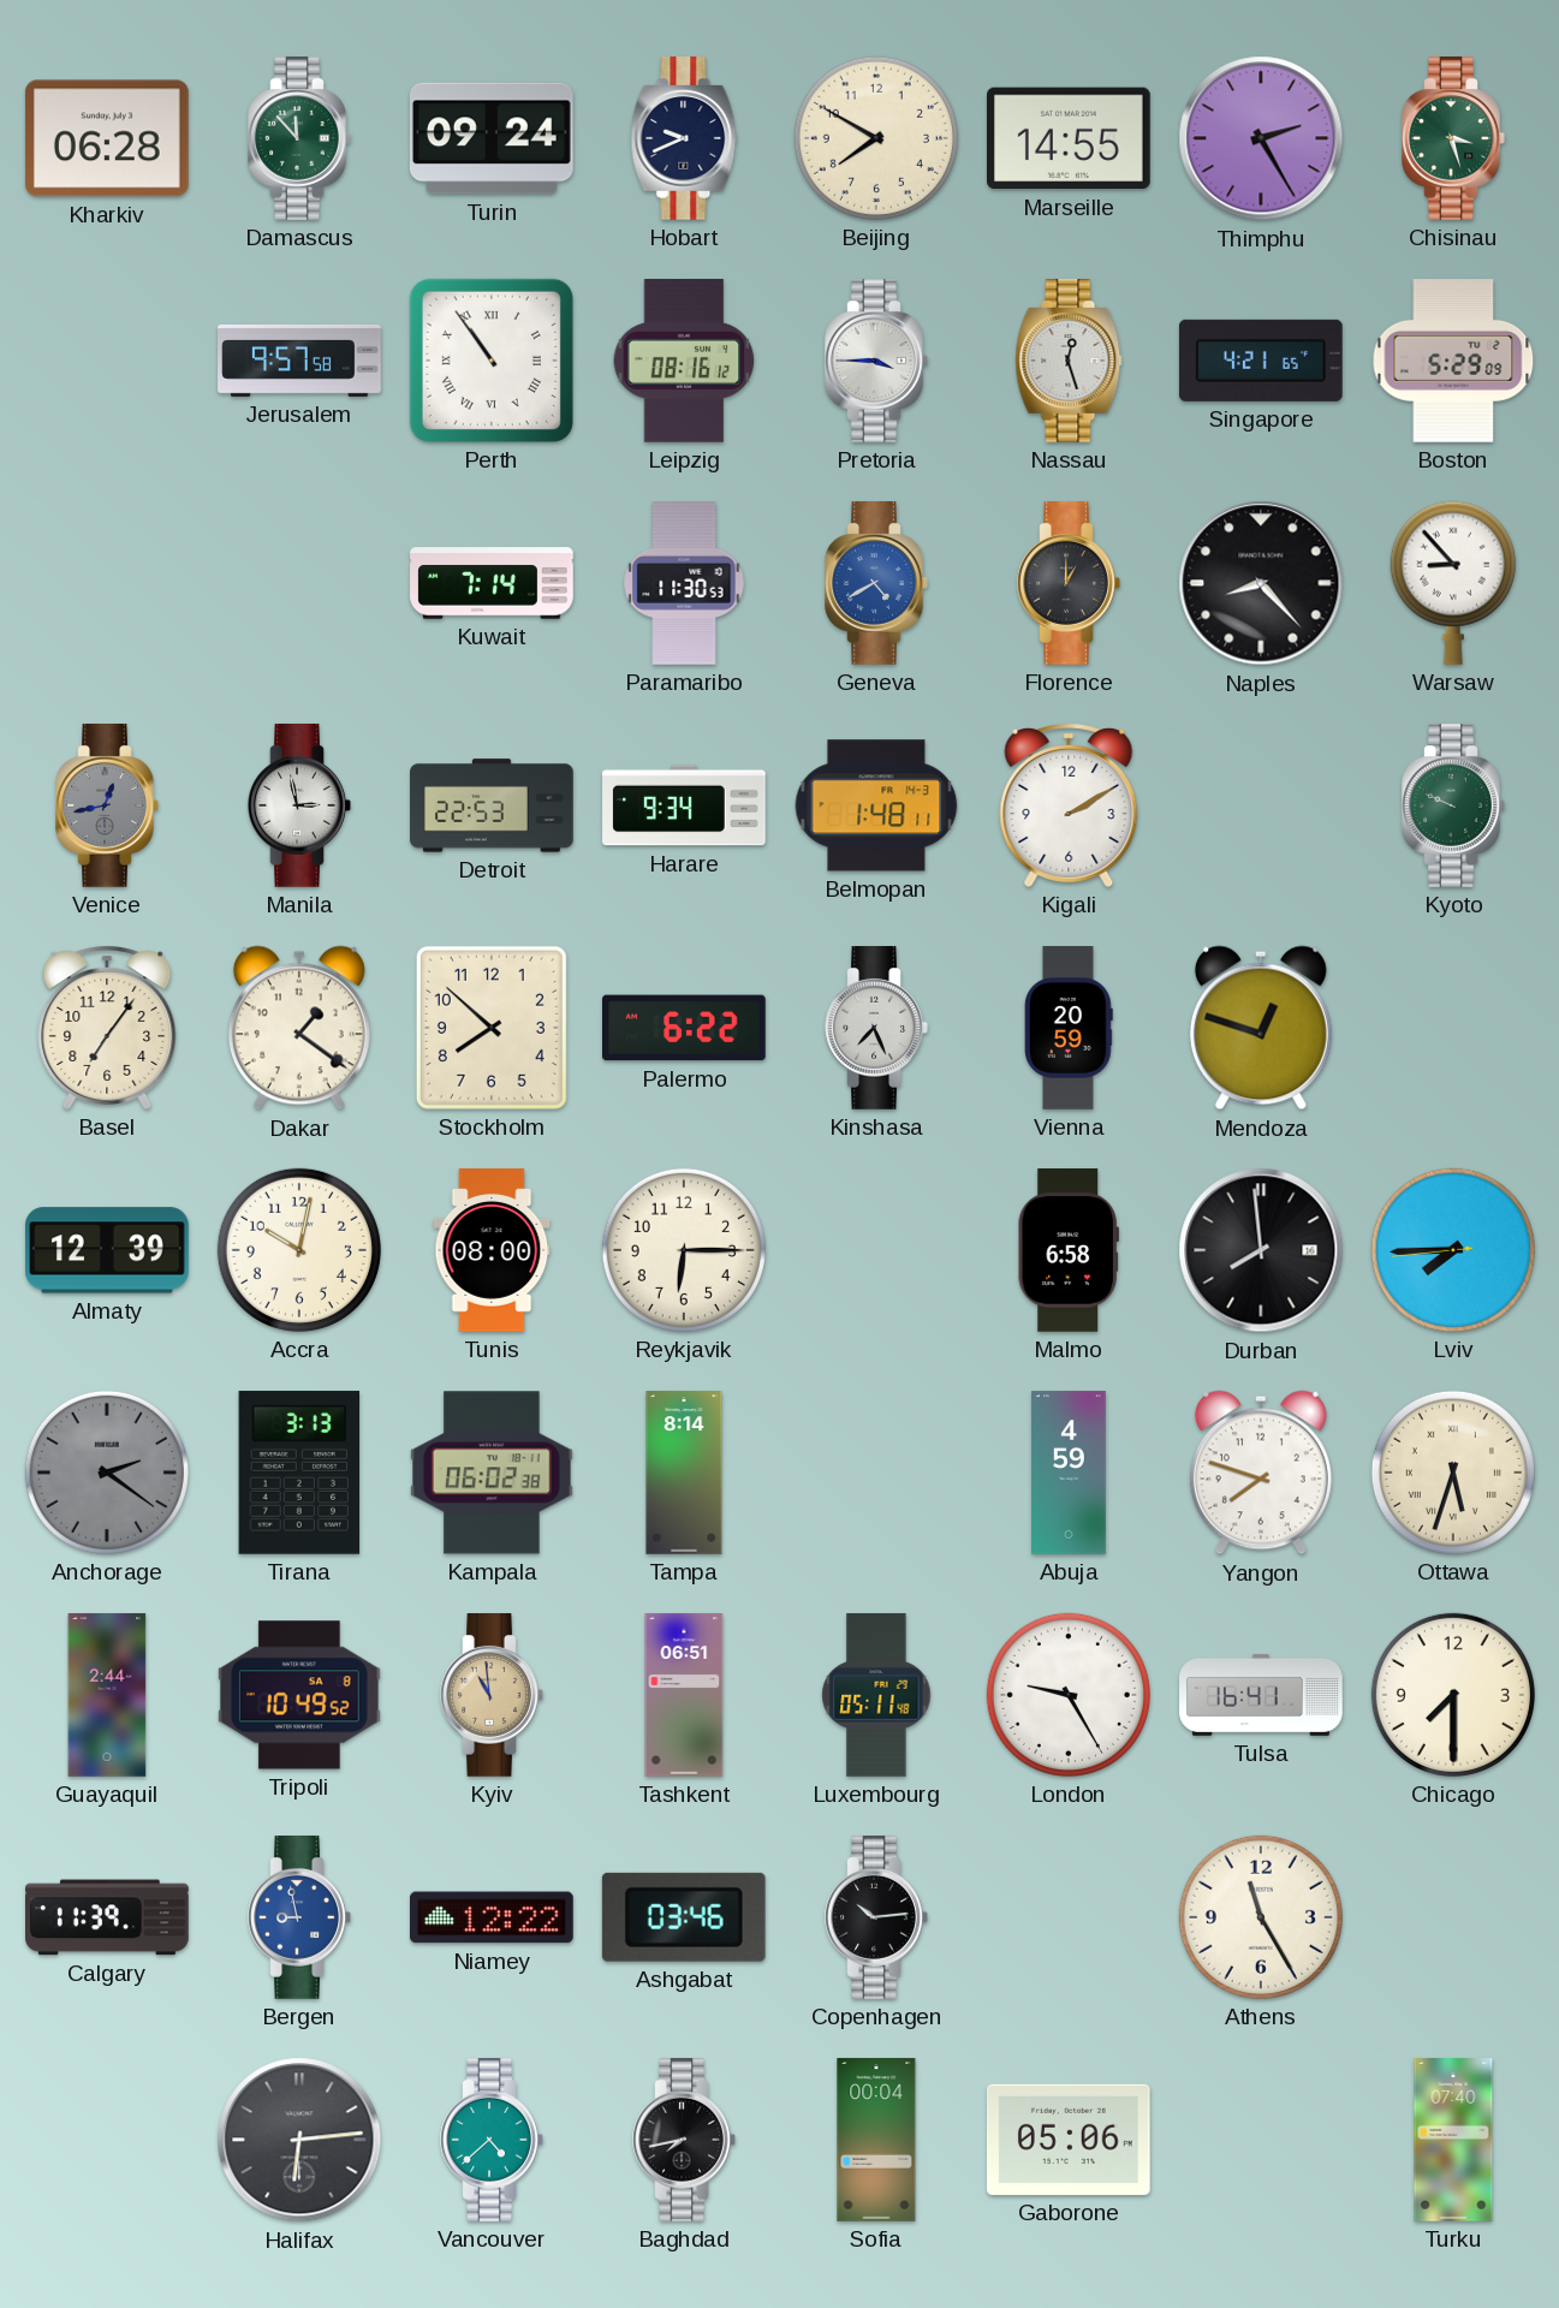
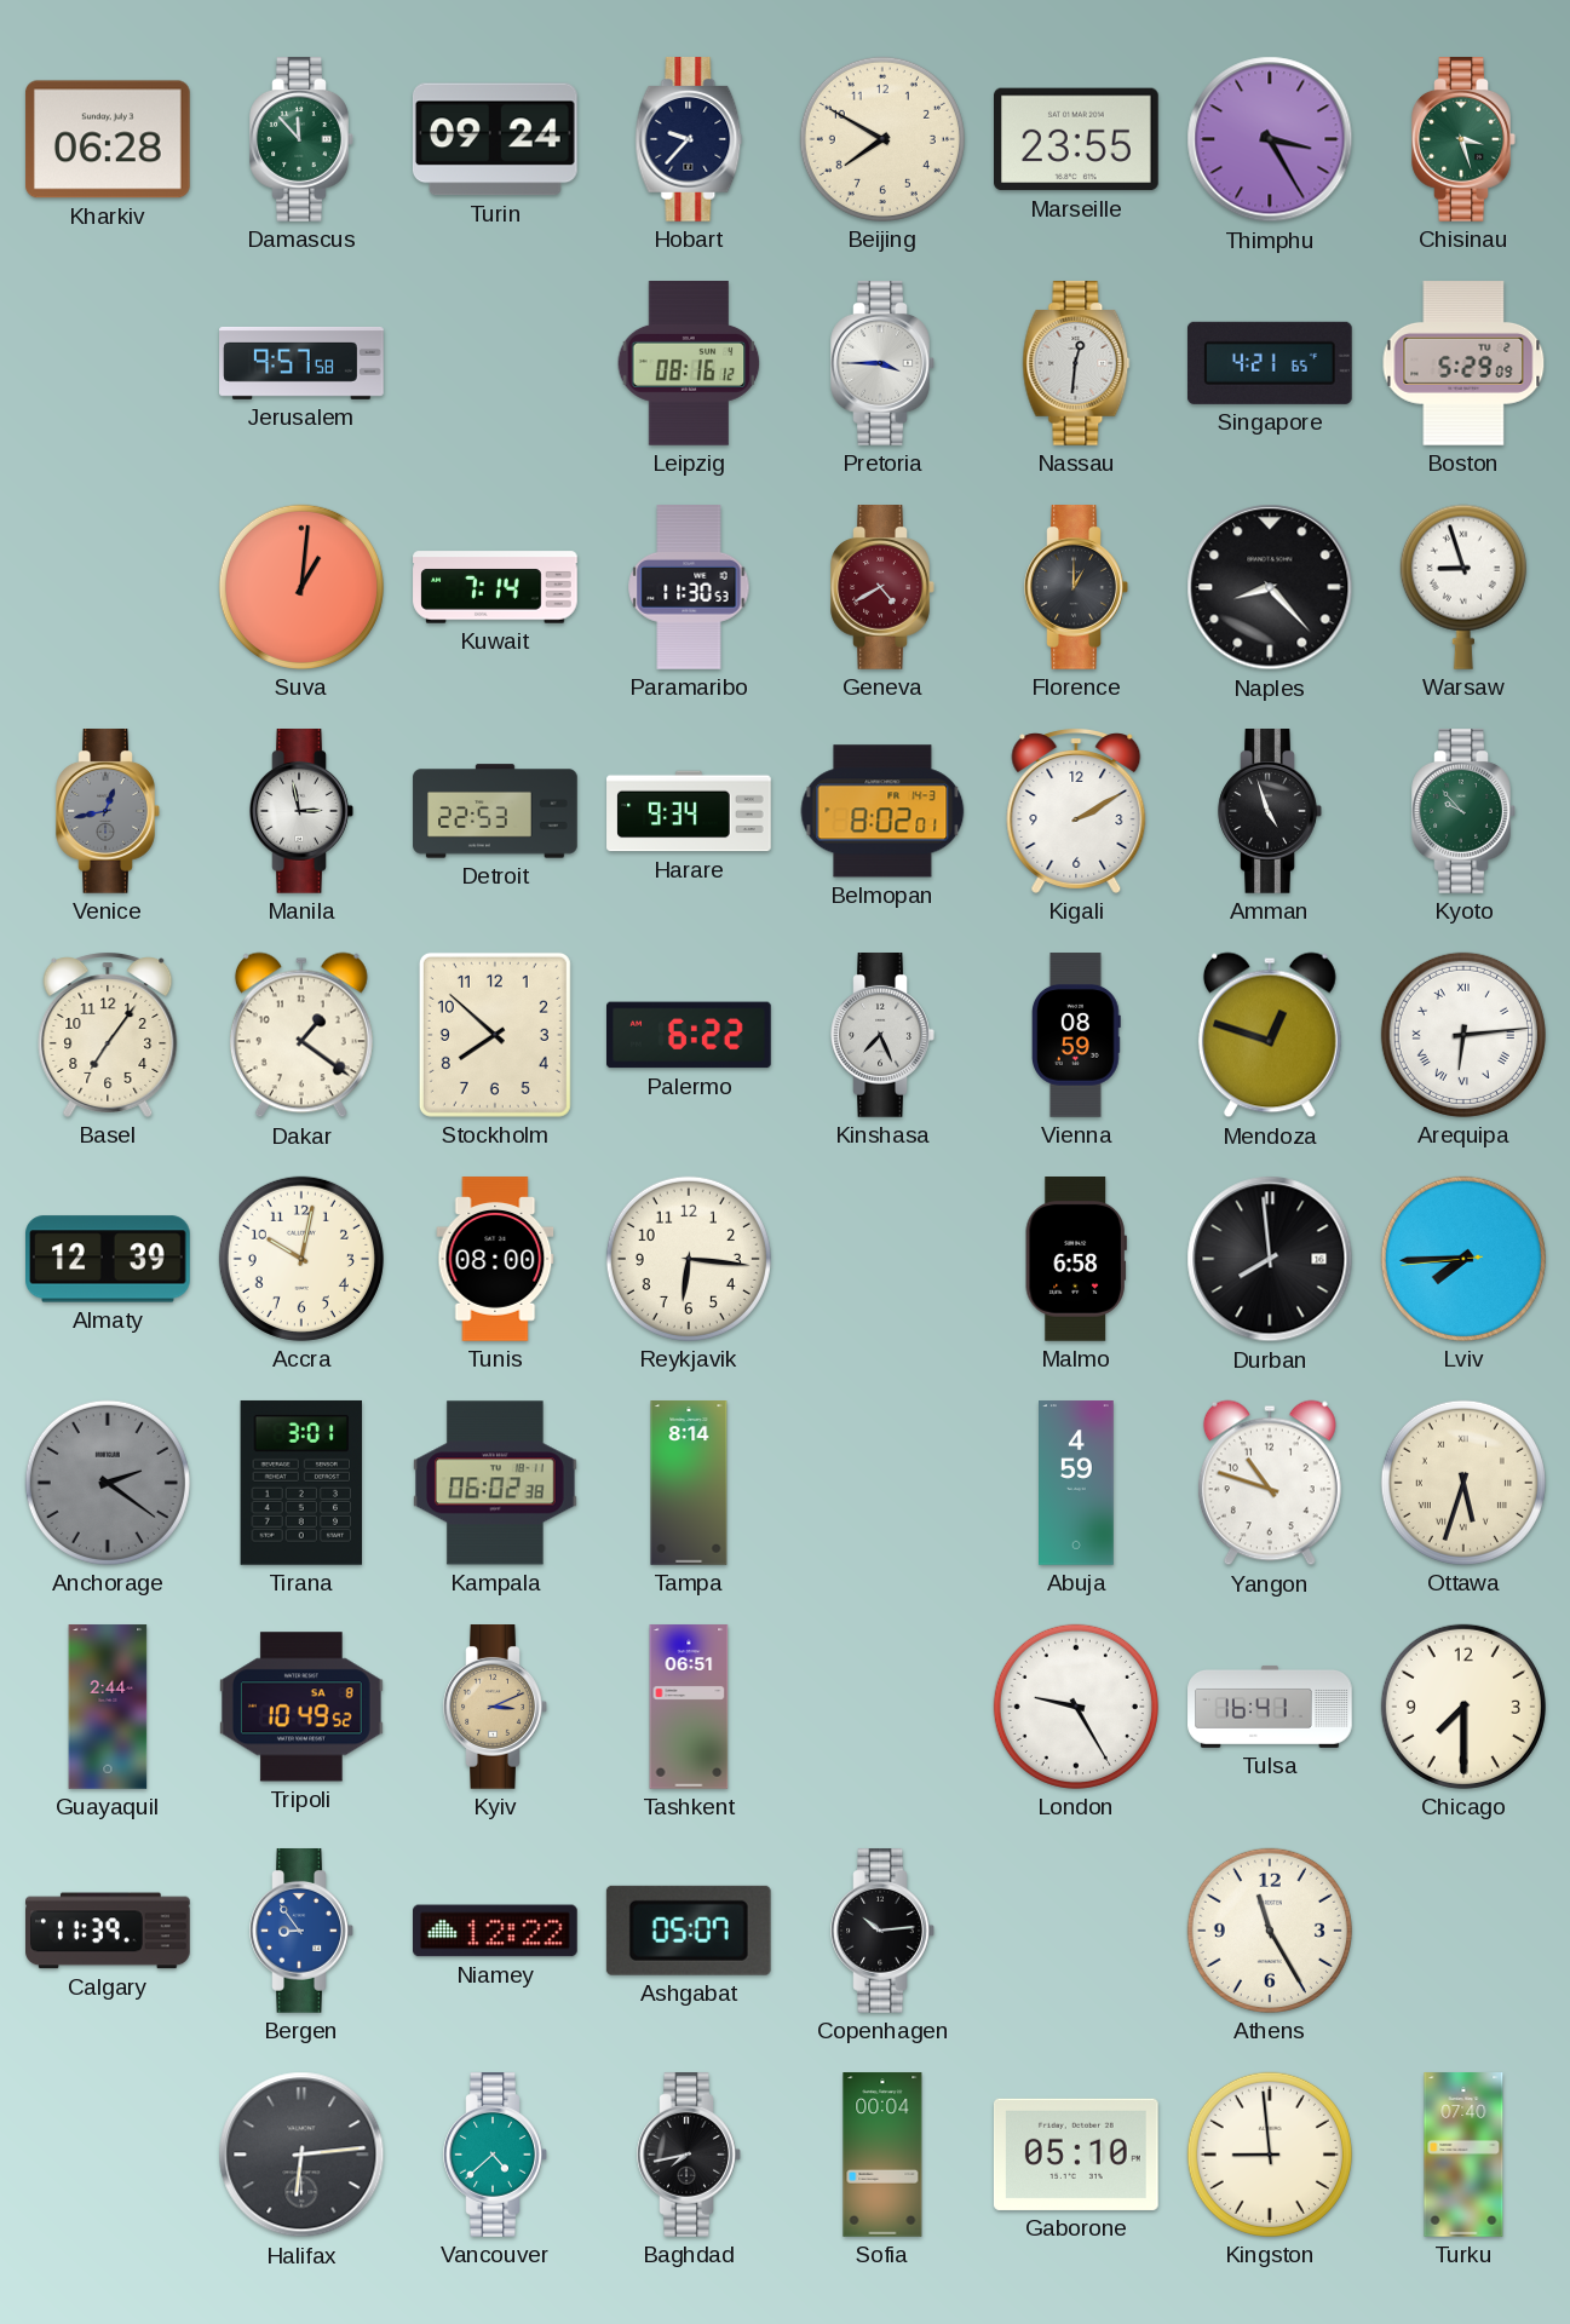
Hobart: 9:41 -> 9:37
Marseille: 14:55 -> 23:55
Thimphu: 2:25 -> 3:25
Perth: 10:54 -> none
Nassau: 12:27 -> 12:31
Suva: none -> 1:01
Geneva dial: blue -> burgundy
Warsaw: 8:53 -> 8:57
Belmopan: 1:48 -> 8:02
Amman: none -> 4:57
Kyoto: 9:49 -> 9:53
Vienna: 20:59 -> 08:59
Arequipa: none -> 6:14
Reykjavik: 6:15 -> 6:16
Tirana: 3:13 -> 3:01
Yangon: 7:48 -> 10:48
Kyiv: 10:59 -> 3:11
Luxembourg: 05:11 -> none
Bergen: 8:58 -> 8:54
Ashgabat: 03:46 -> 05:07
Gaborone: 05:06 -> 05:10
Kingston: none -> 8:59
